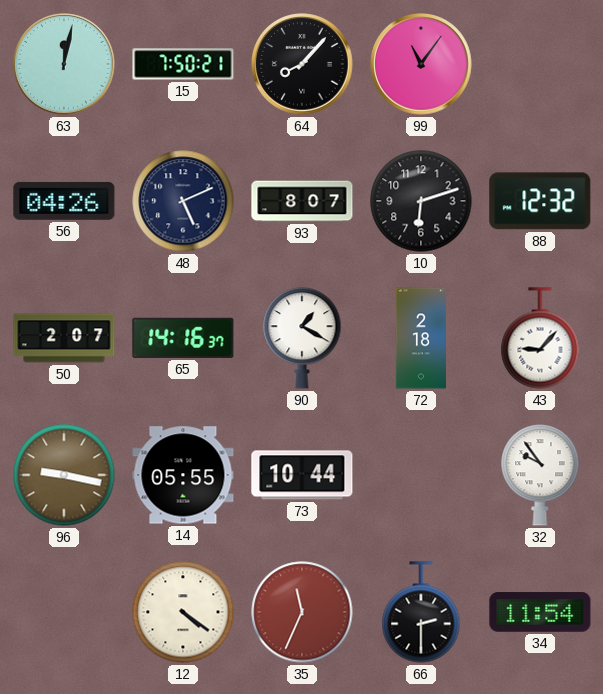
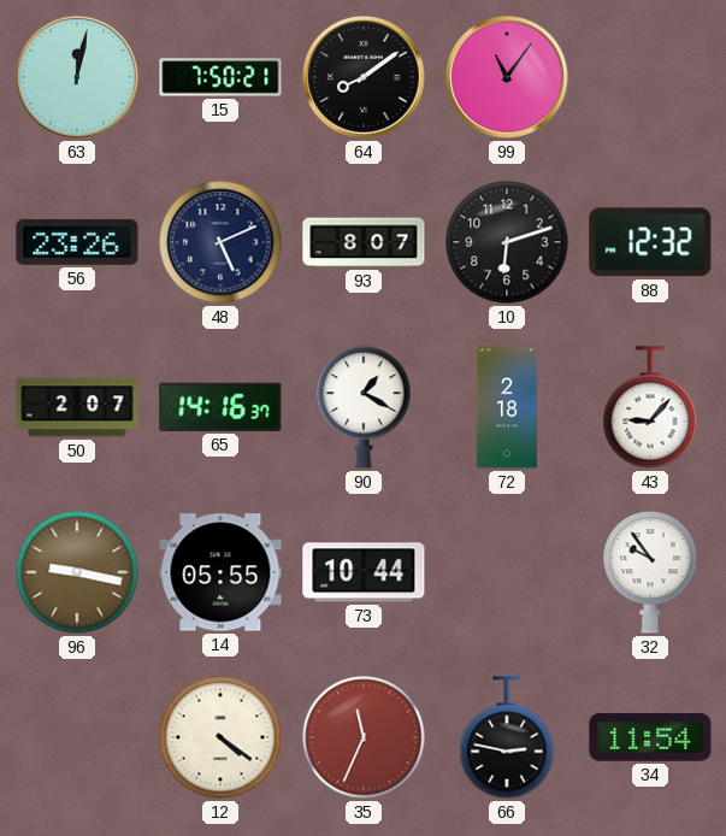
64: 8:07 -> 8:09
56: 04:26 -> 23:26
66: 2:30 -> 2:47
